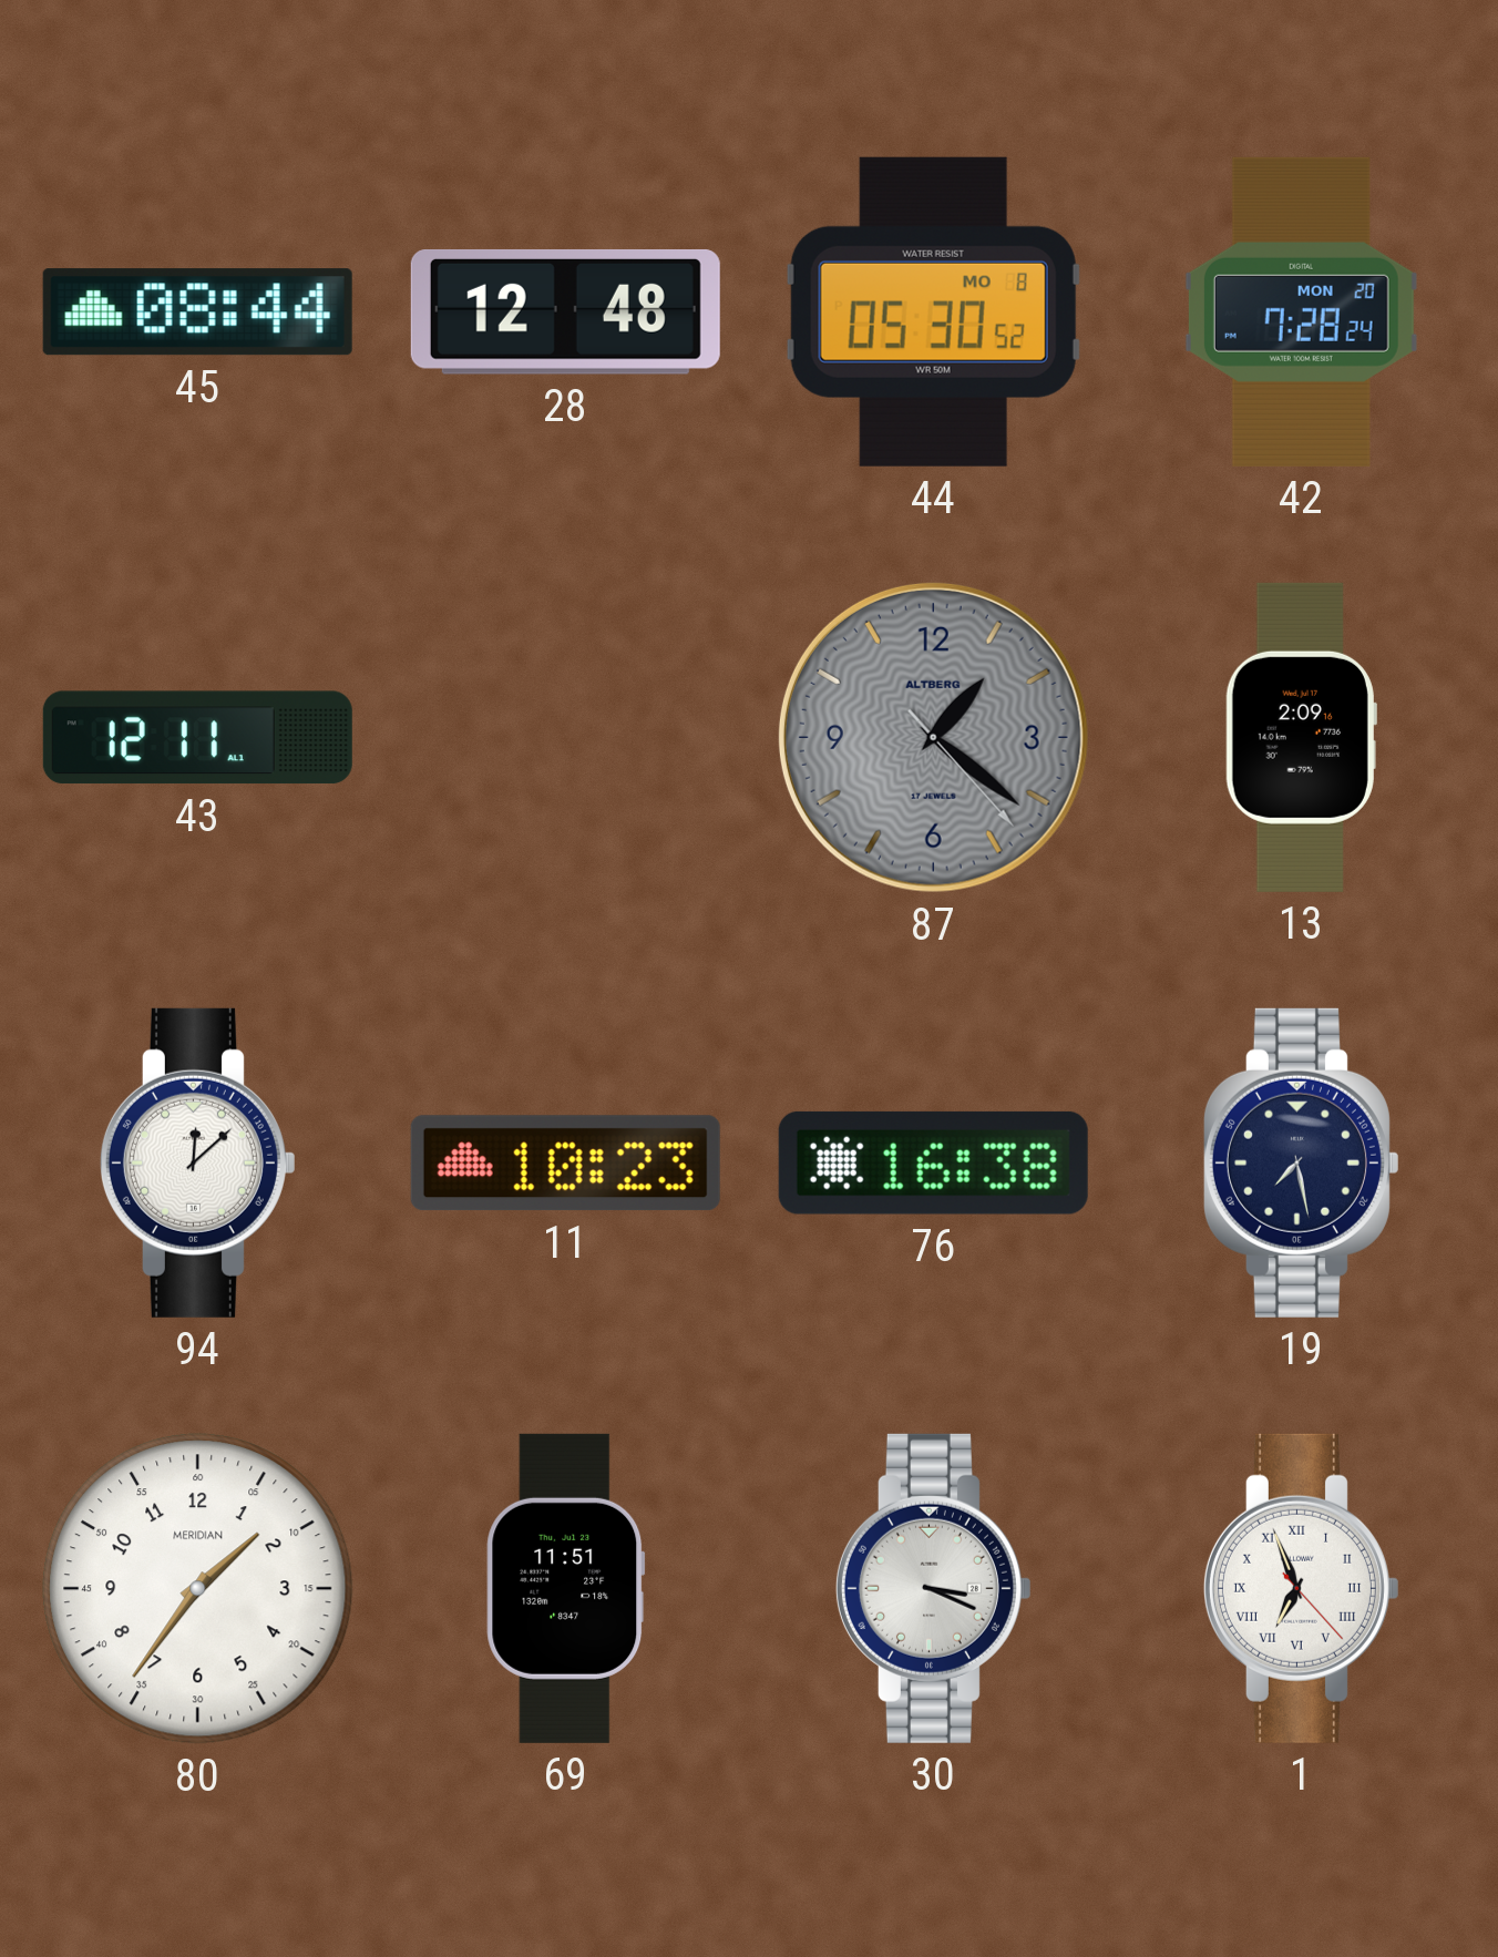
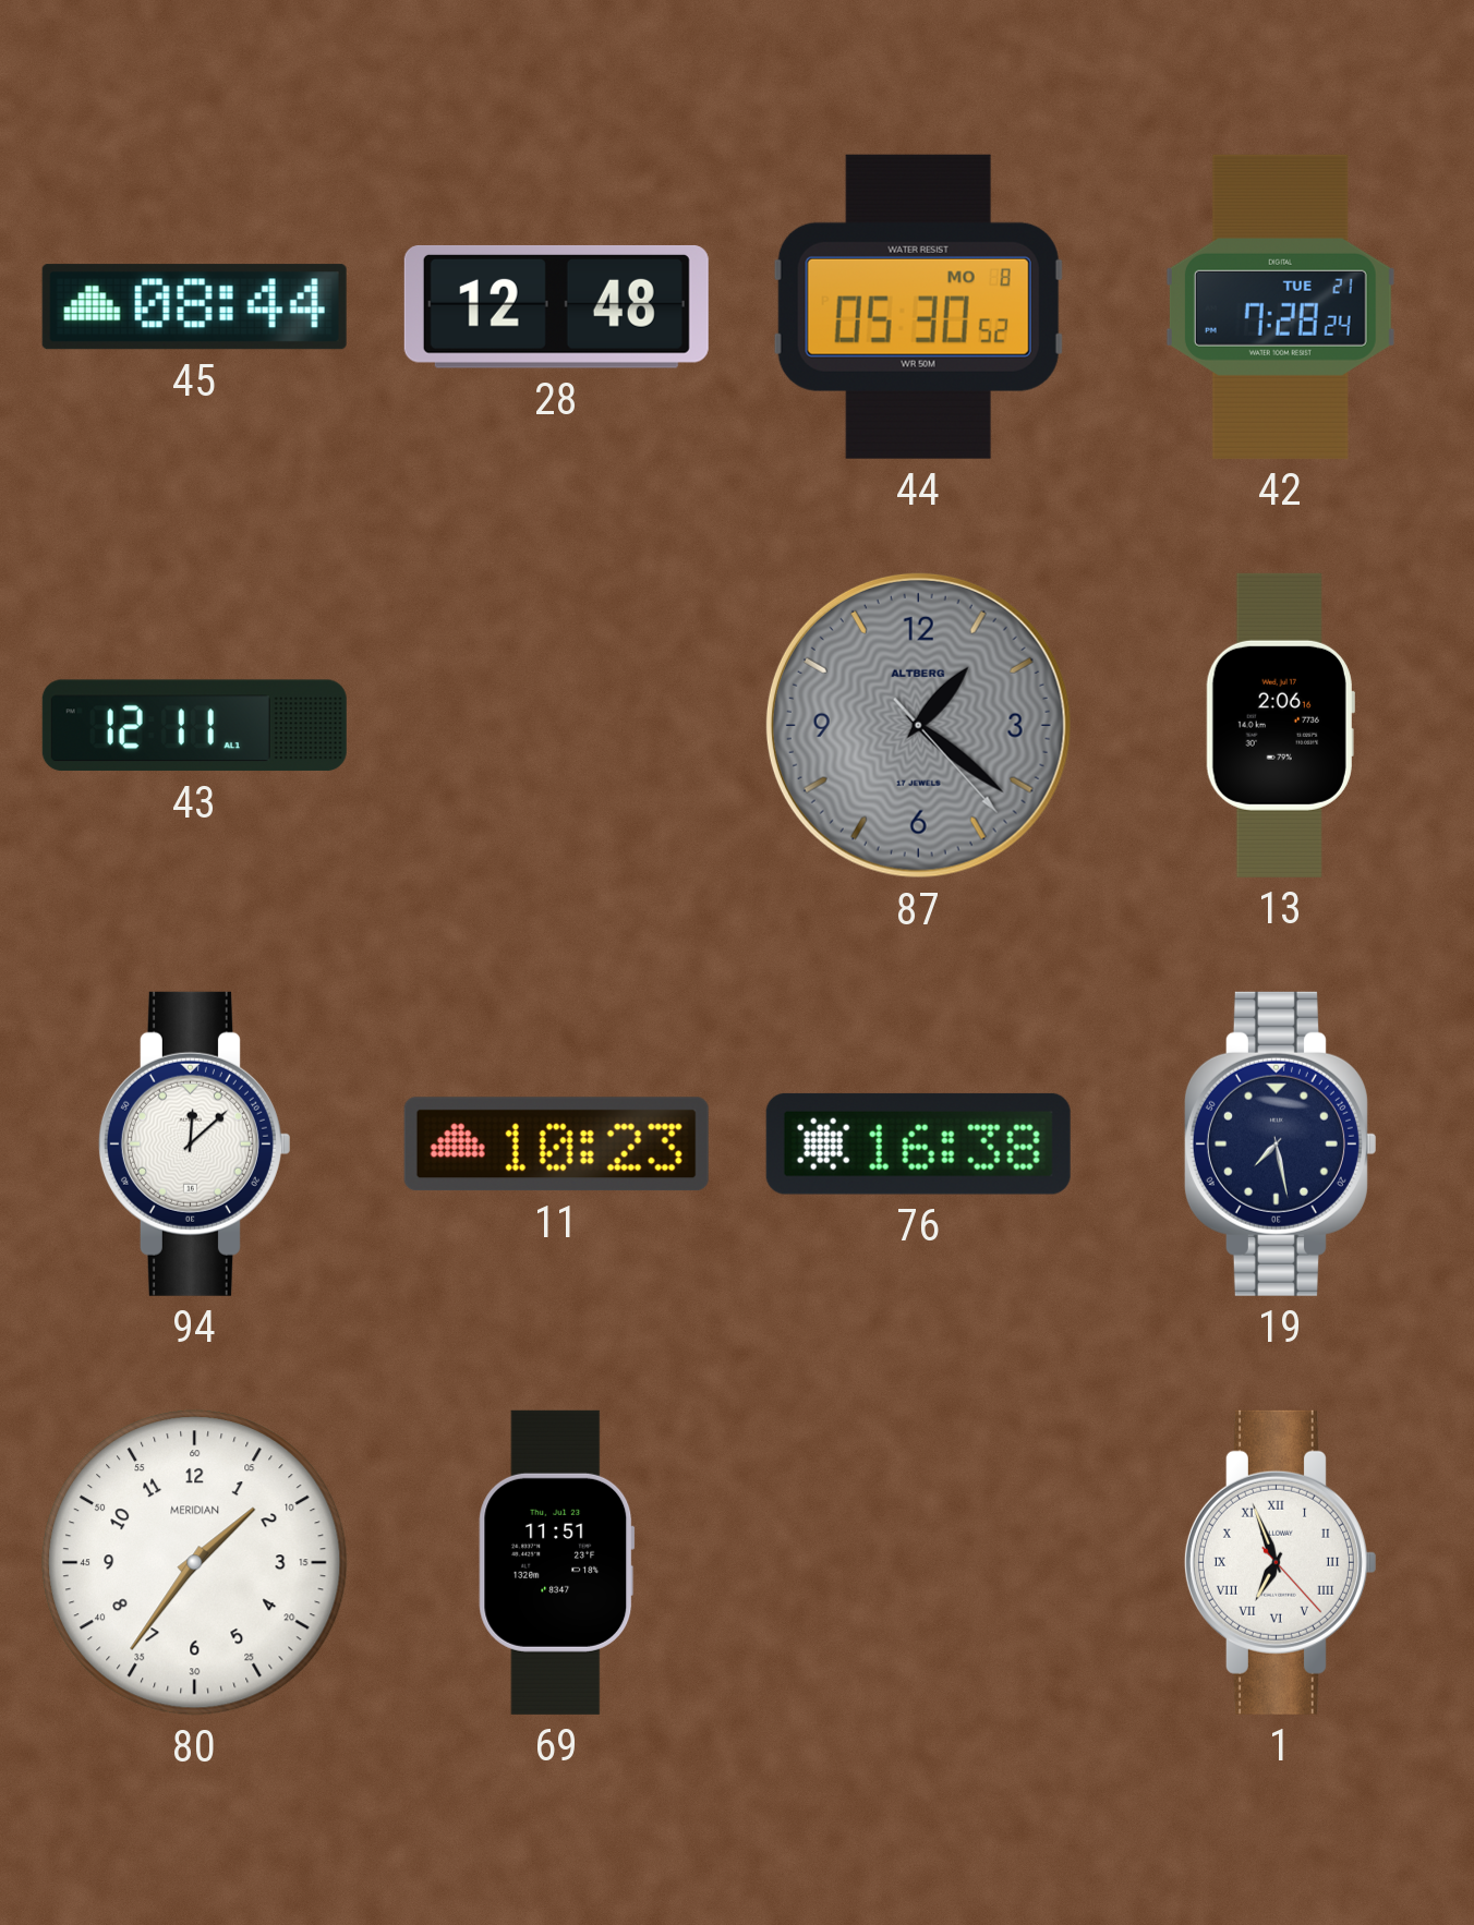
42 date: MON 20 -> TUE 21
13: 2:09 -> 2:06
30: 3:19 -> none
